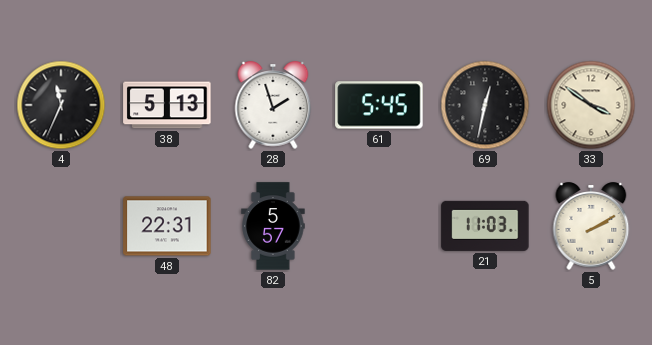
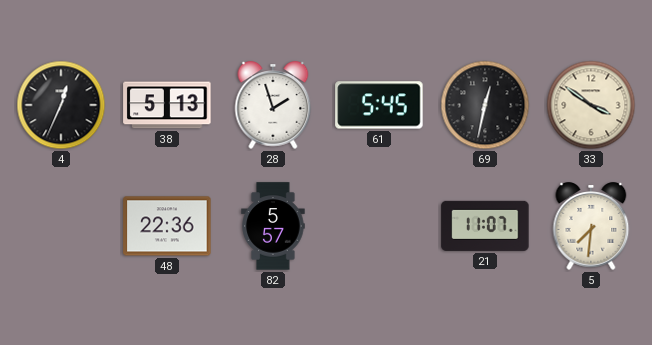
4: 11:34 -> 12:34
48: 22:31 -> 22:36
21: 11:03 -> 11:07
5: 2:10 -> 7:31
